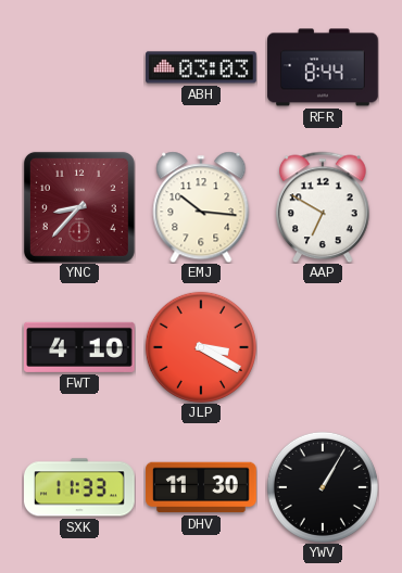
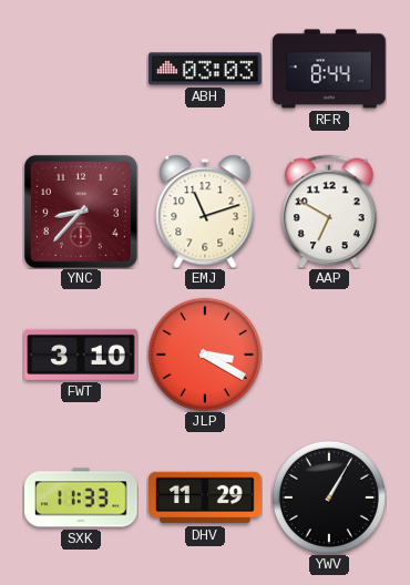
EMJ: 10:16 -> 11:12
FWT: 4:10 -> 3:10
DHV: 11:30 -> 11:29
